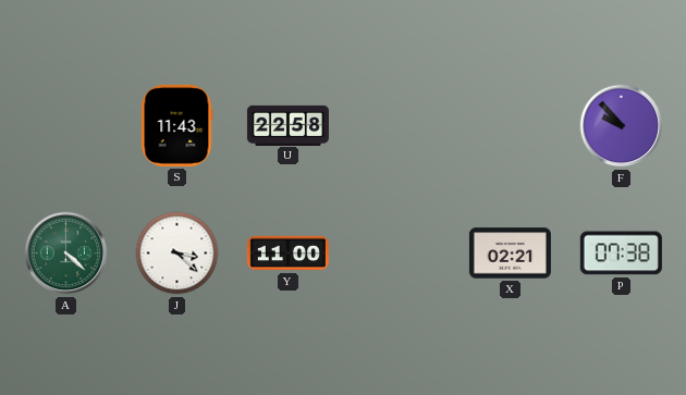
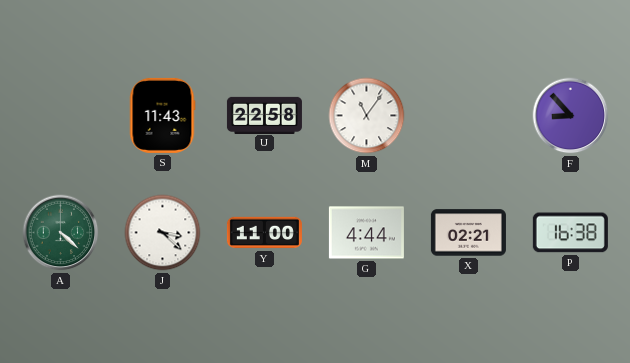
M: none -> 11:06
F: 9:53 -> 8:53
G: none -> 4:44
P: 07:38 -> 16:38
